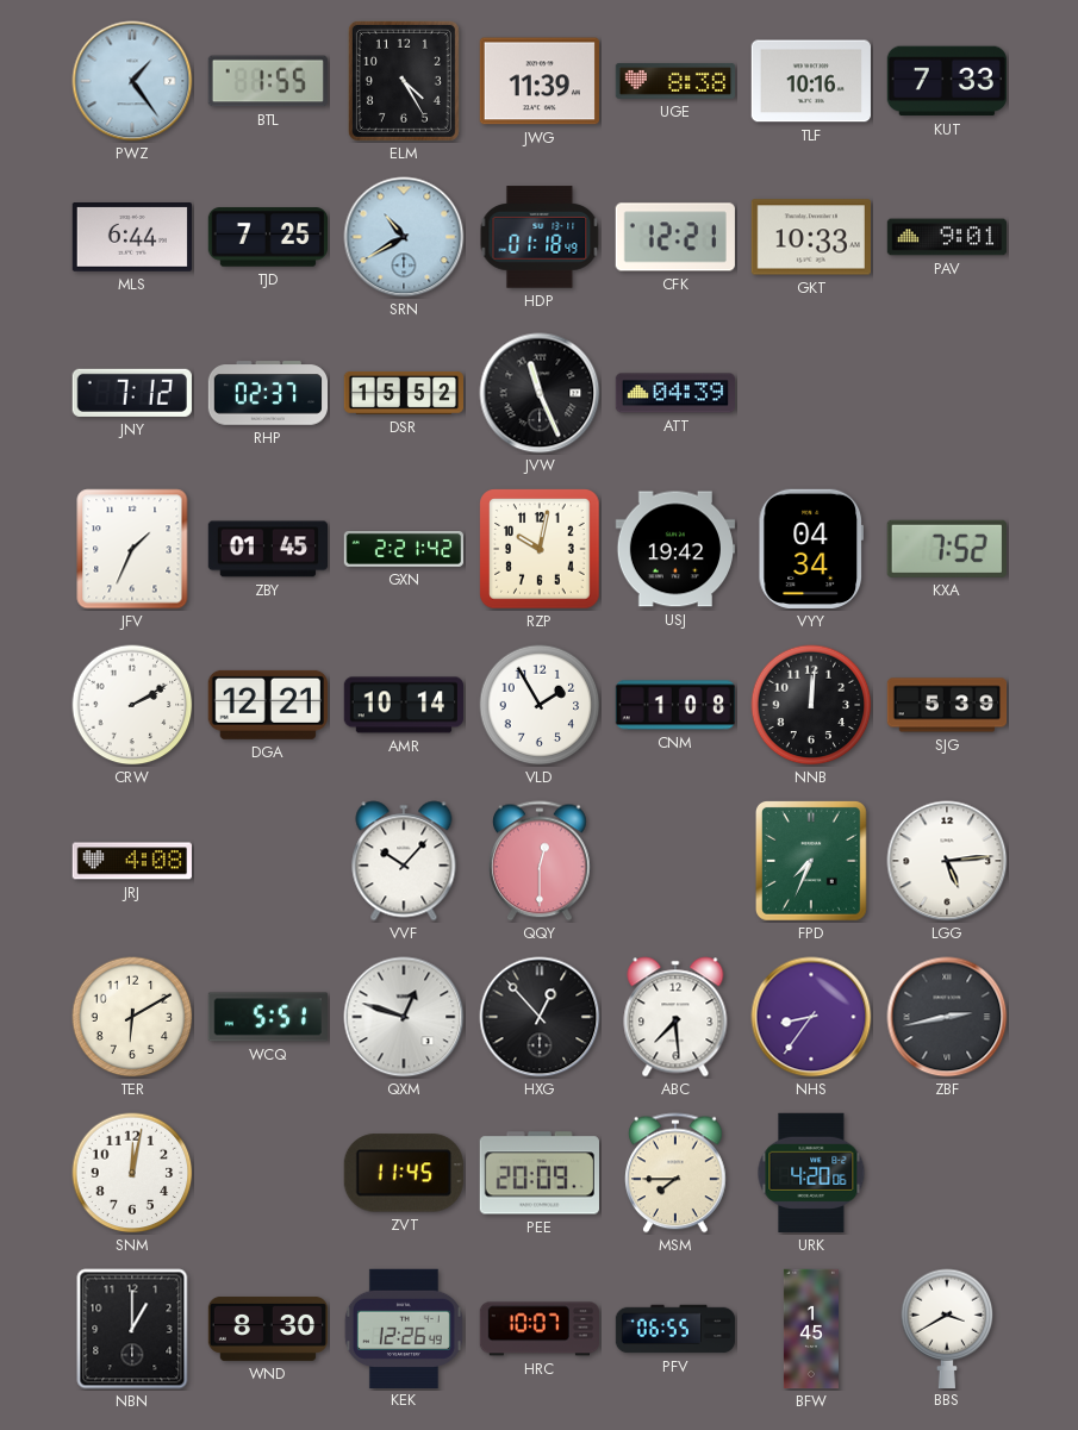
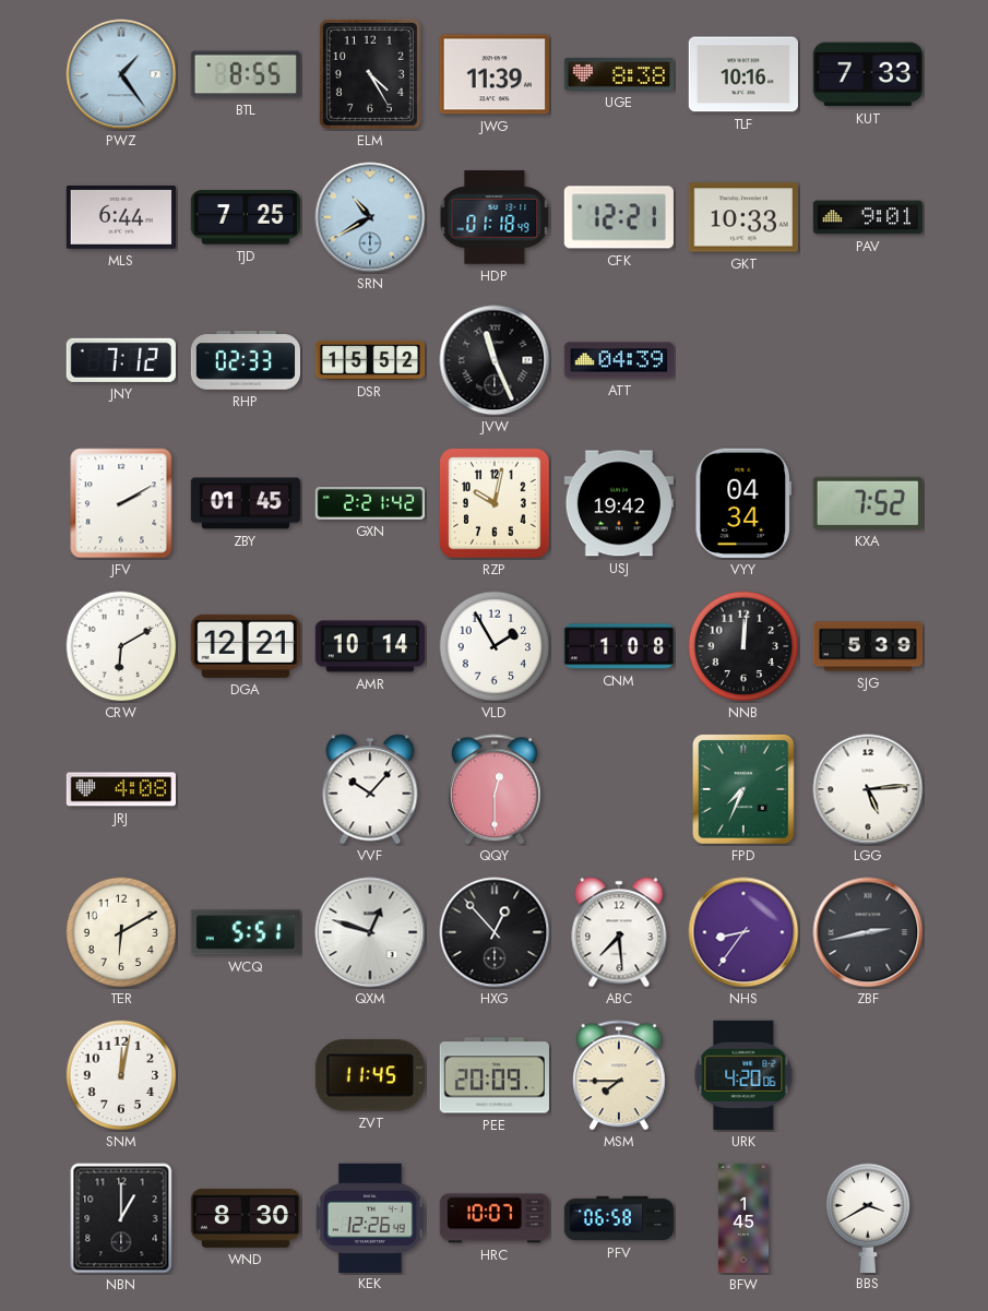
BTL: 1:55 -> 8:55
RHP: 02:37 -> 02:33
JFV: 1:34 -> 2:10
CRW: 2:10 -> 6:10
PFV: 06:55 -> 06:58
